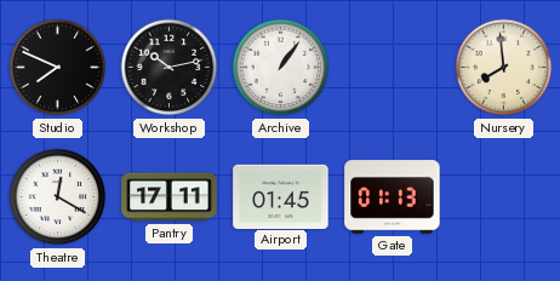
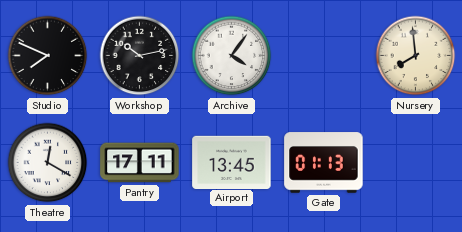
Archive: 1:06 -> 4:06
Airport: 01:45 -> 13:45
